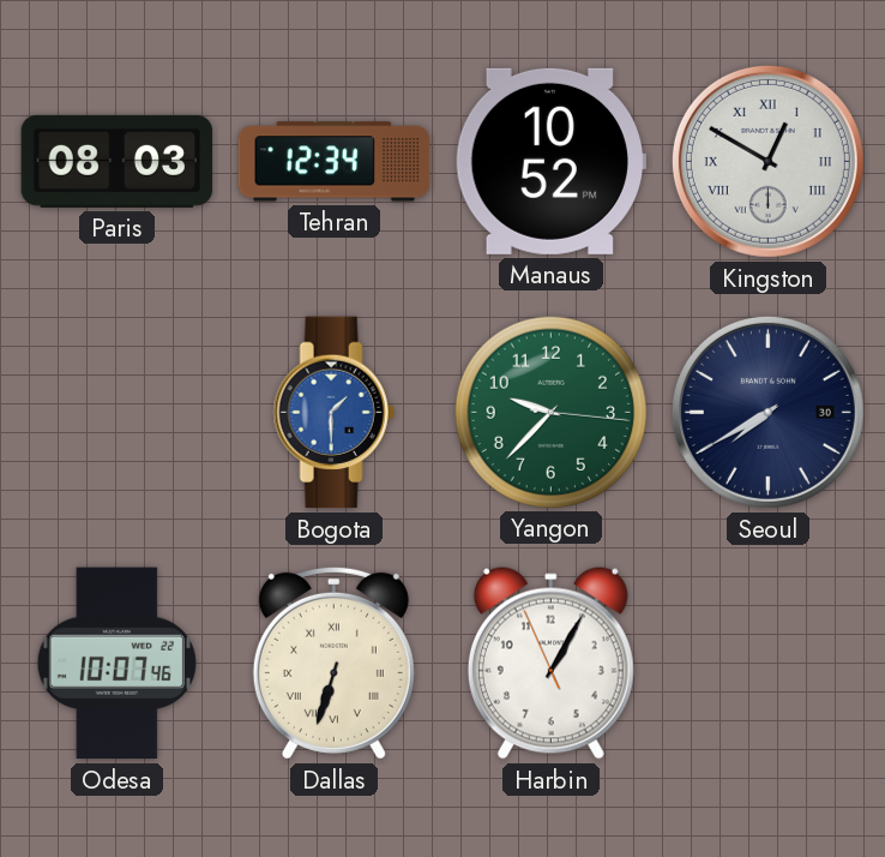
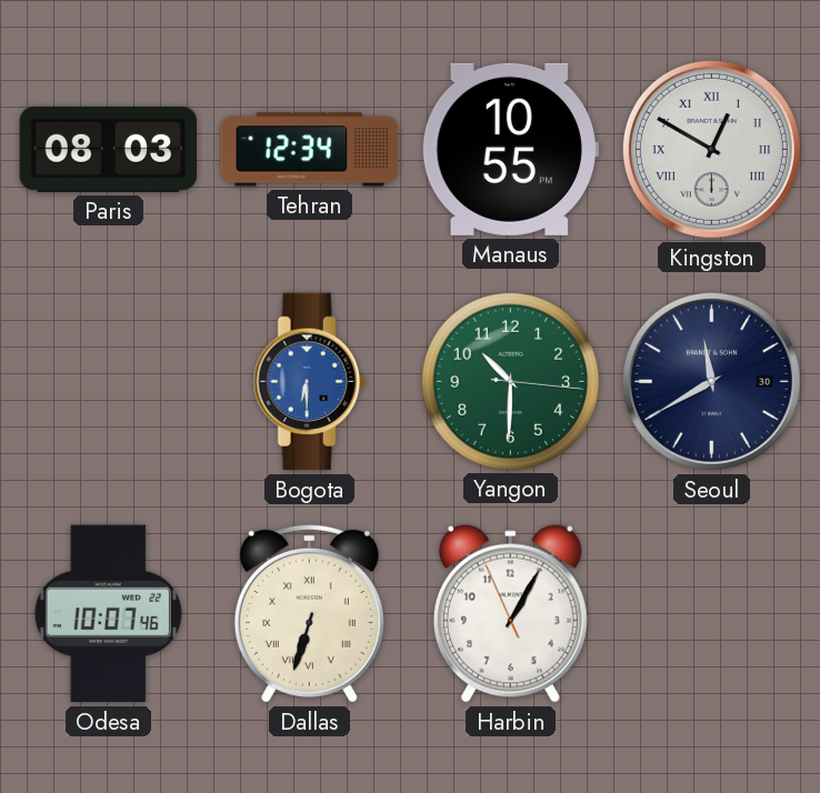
Manaus: 10:52 -> 10:55
Bogota: 1:30 -> 6:30
Yangon: 9:37 -> 10:30
Seoul: 7:40 -> 11:40
